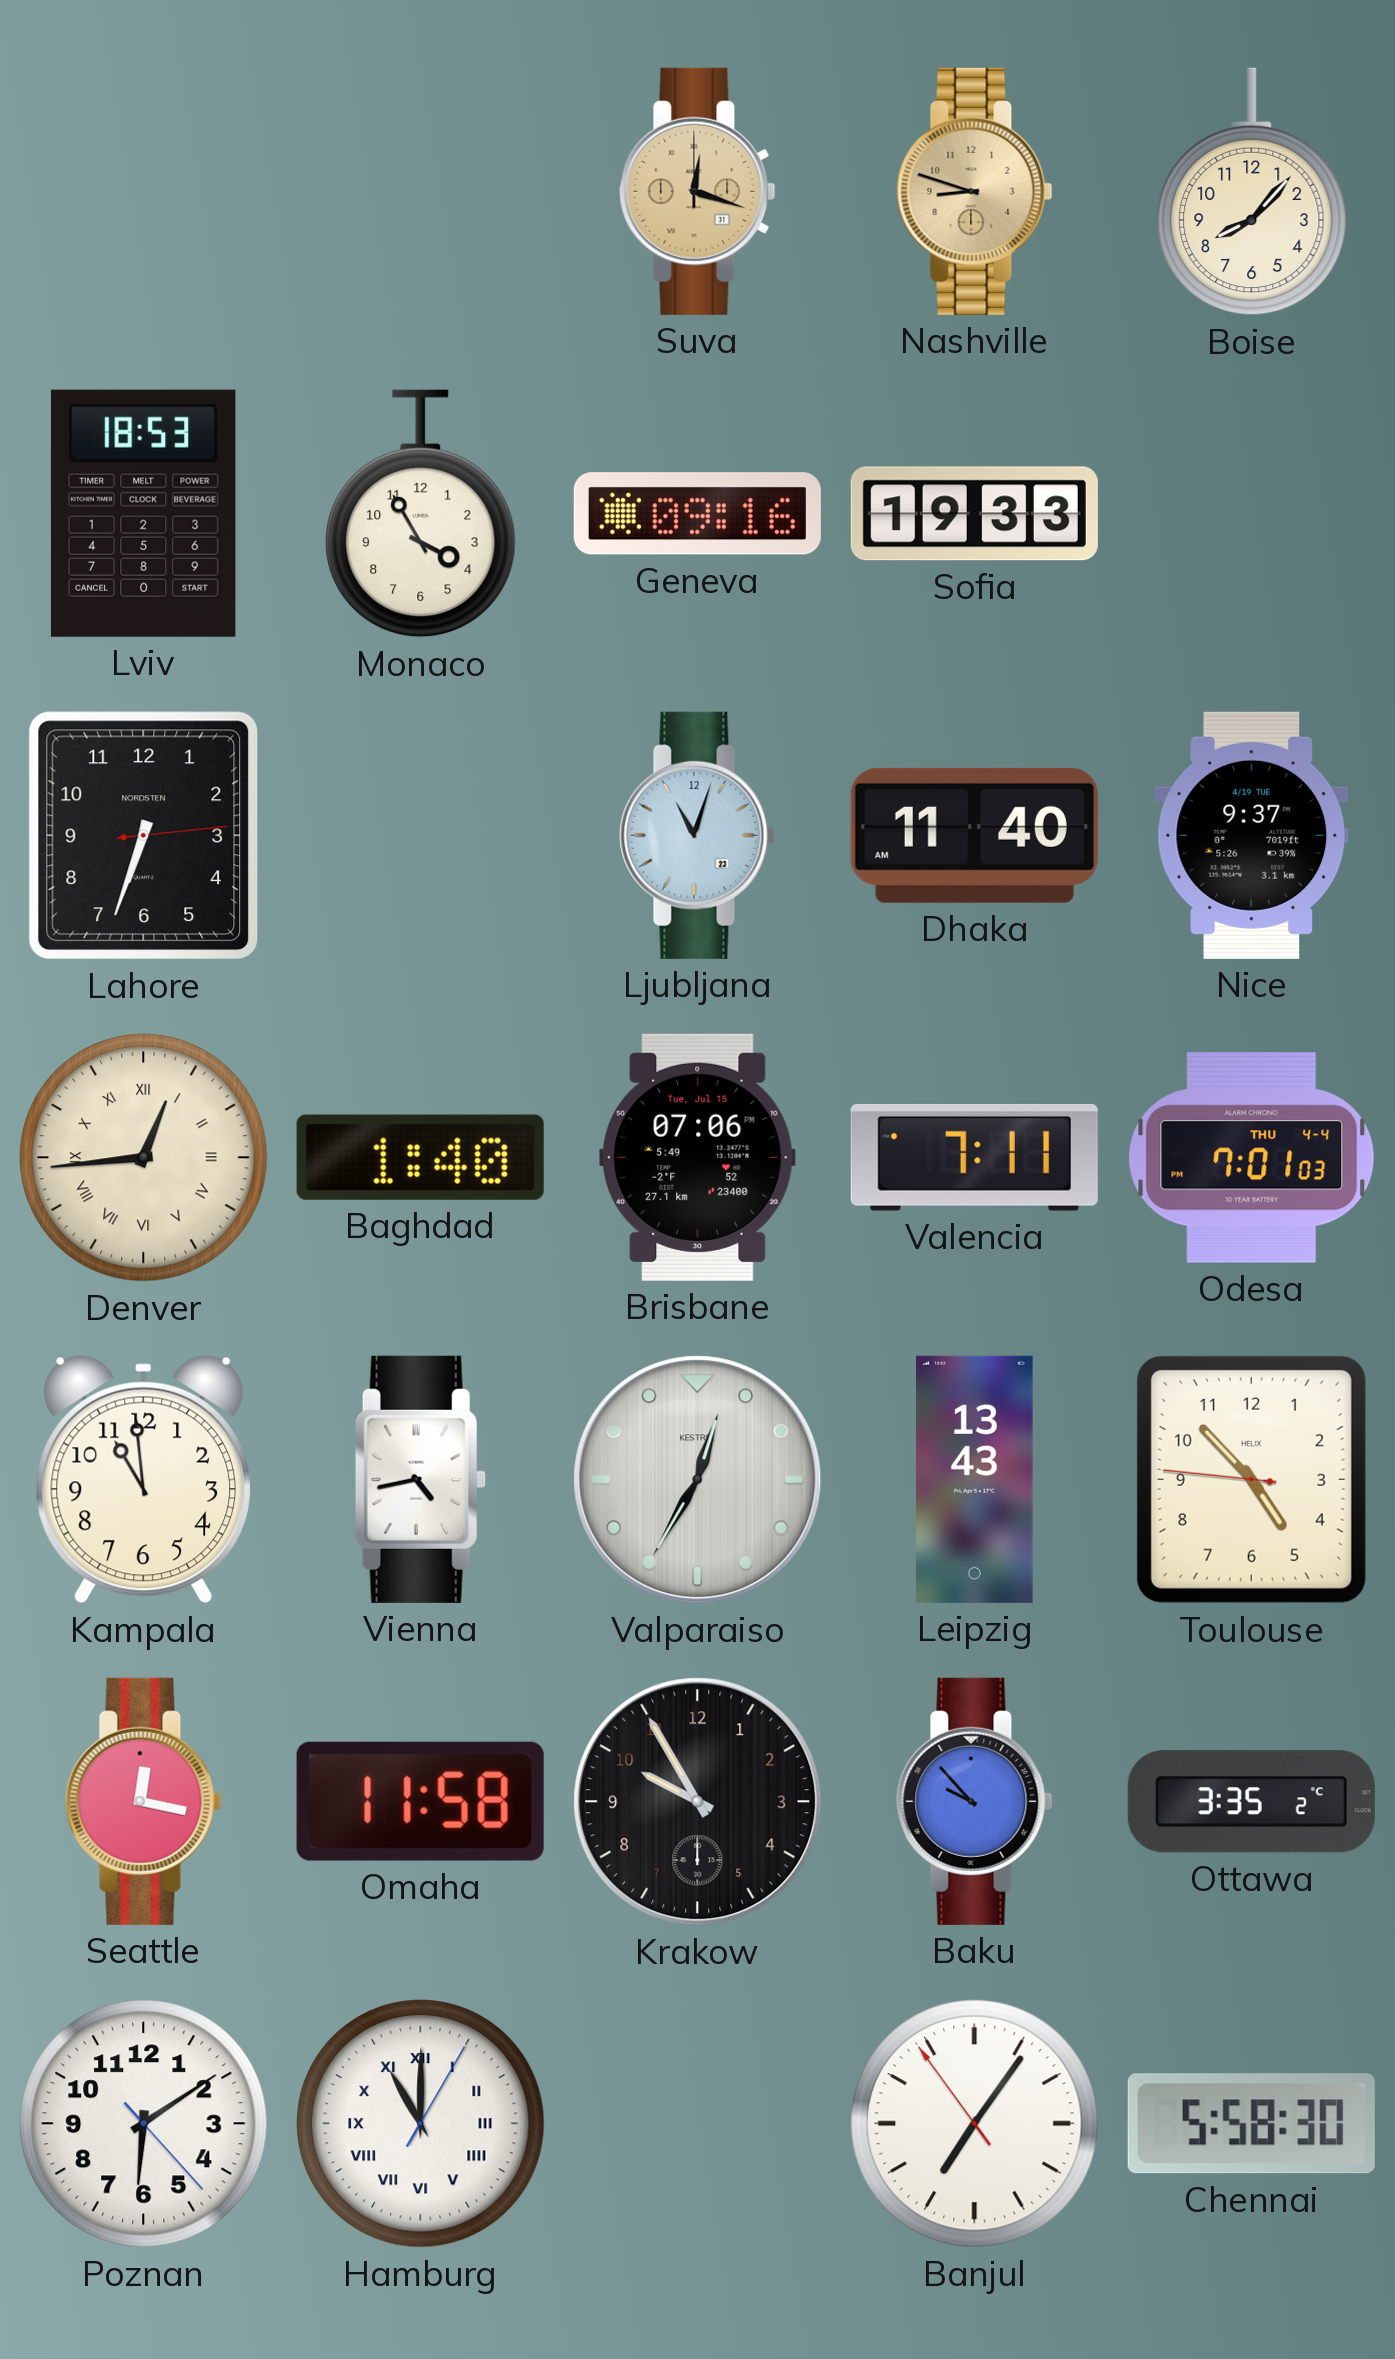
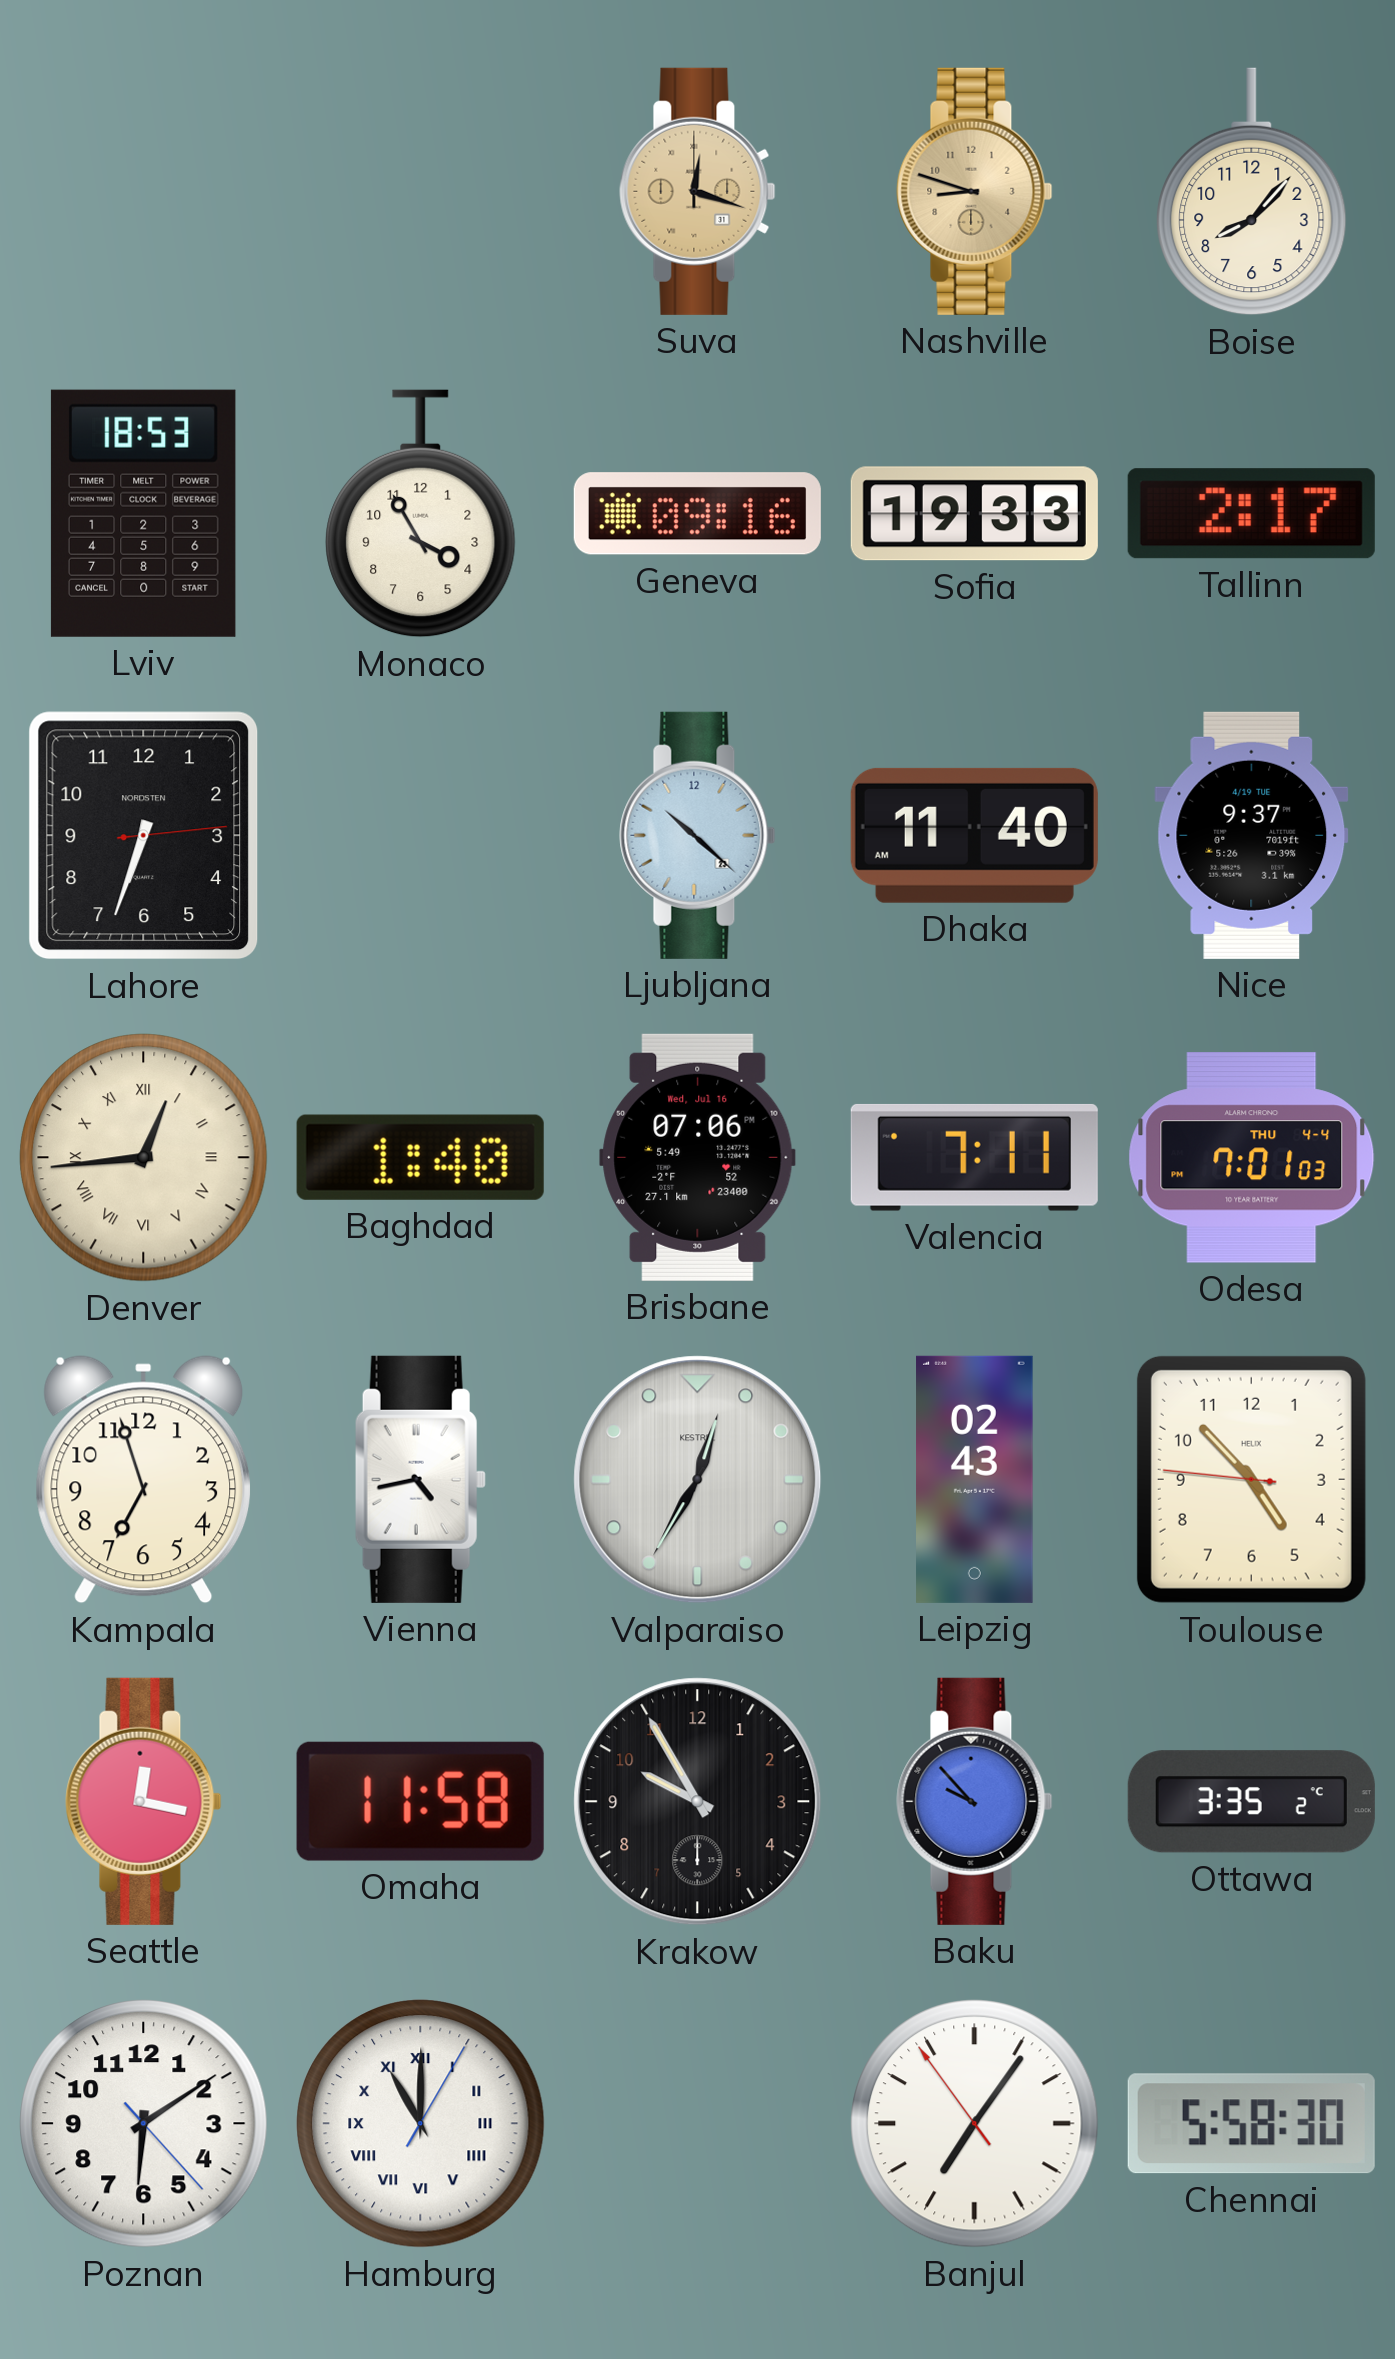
Tallinn: none -> 2:17
Ljubljana: 11:03 -> 10:22
Brisbane date: Tue, Jul 15 -> Wed, Jul 16
Kampala: 10:59 -> 6:57
Leipzig: 13:43 -> 02:43
